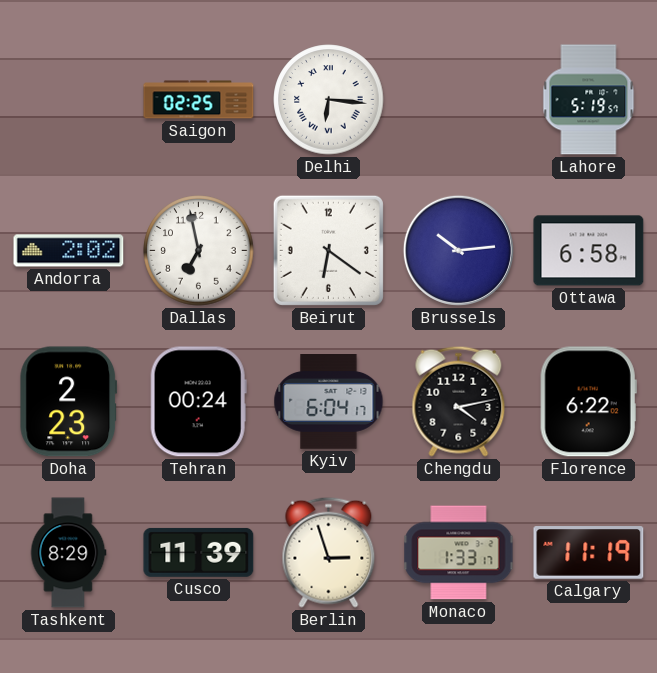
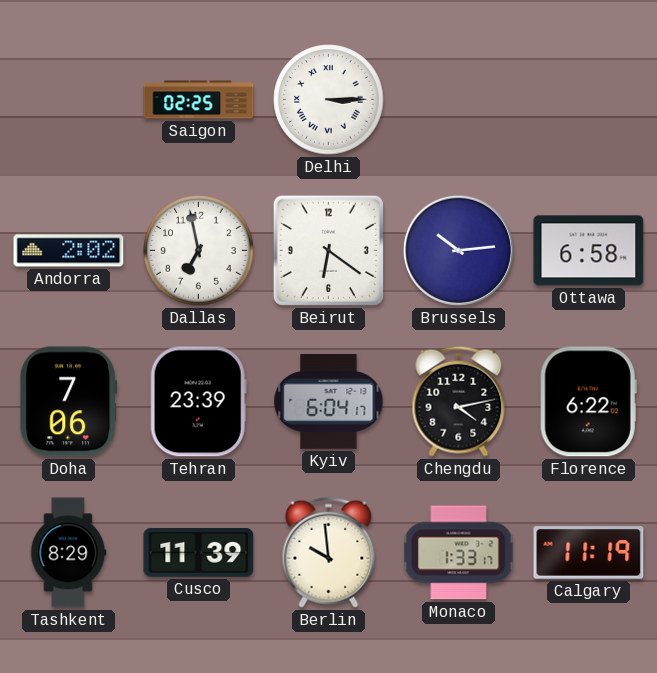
Delhi: 6:16 -> 3:15
Lahore: 5:19 -> none
Doha: 2:23 -> 7:06
Tehran: 00:24 -> 23:39
Berlin: 2:57 -> 9:59
